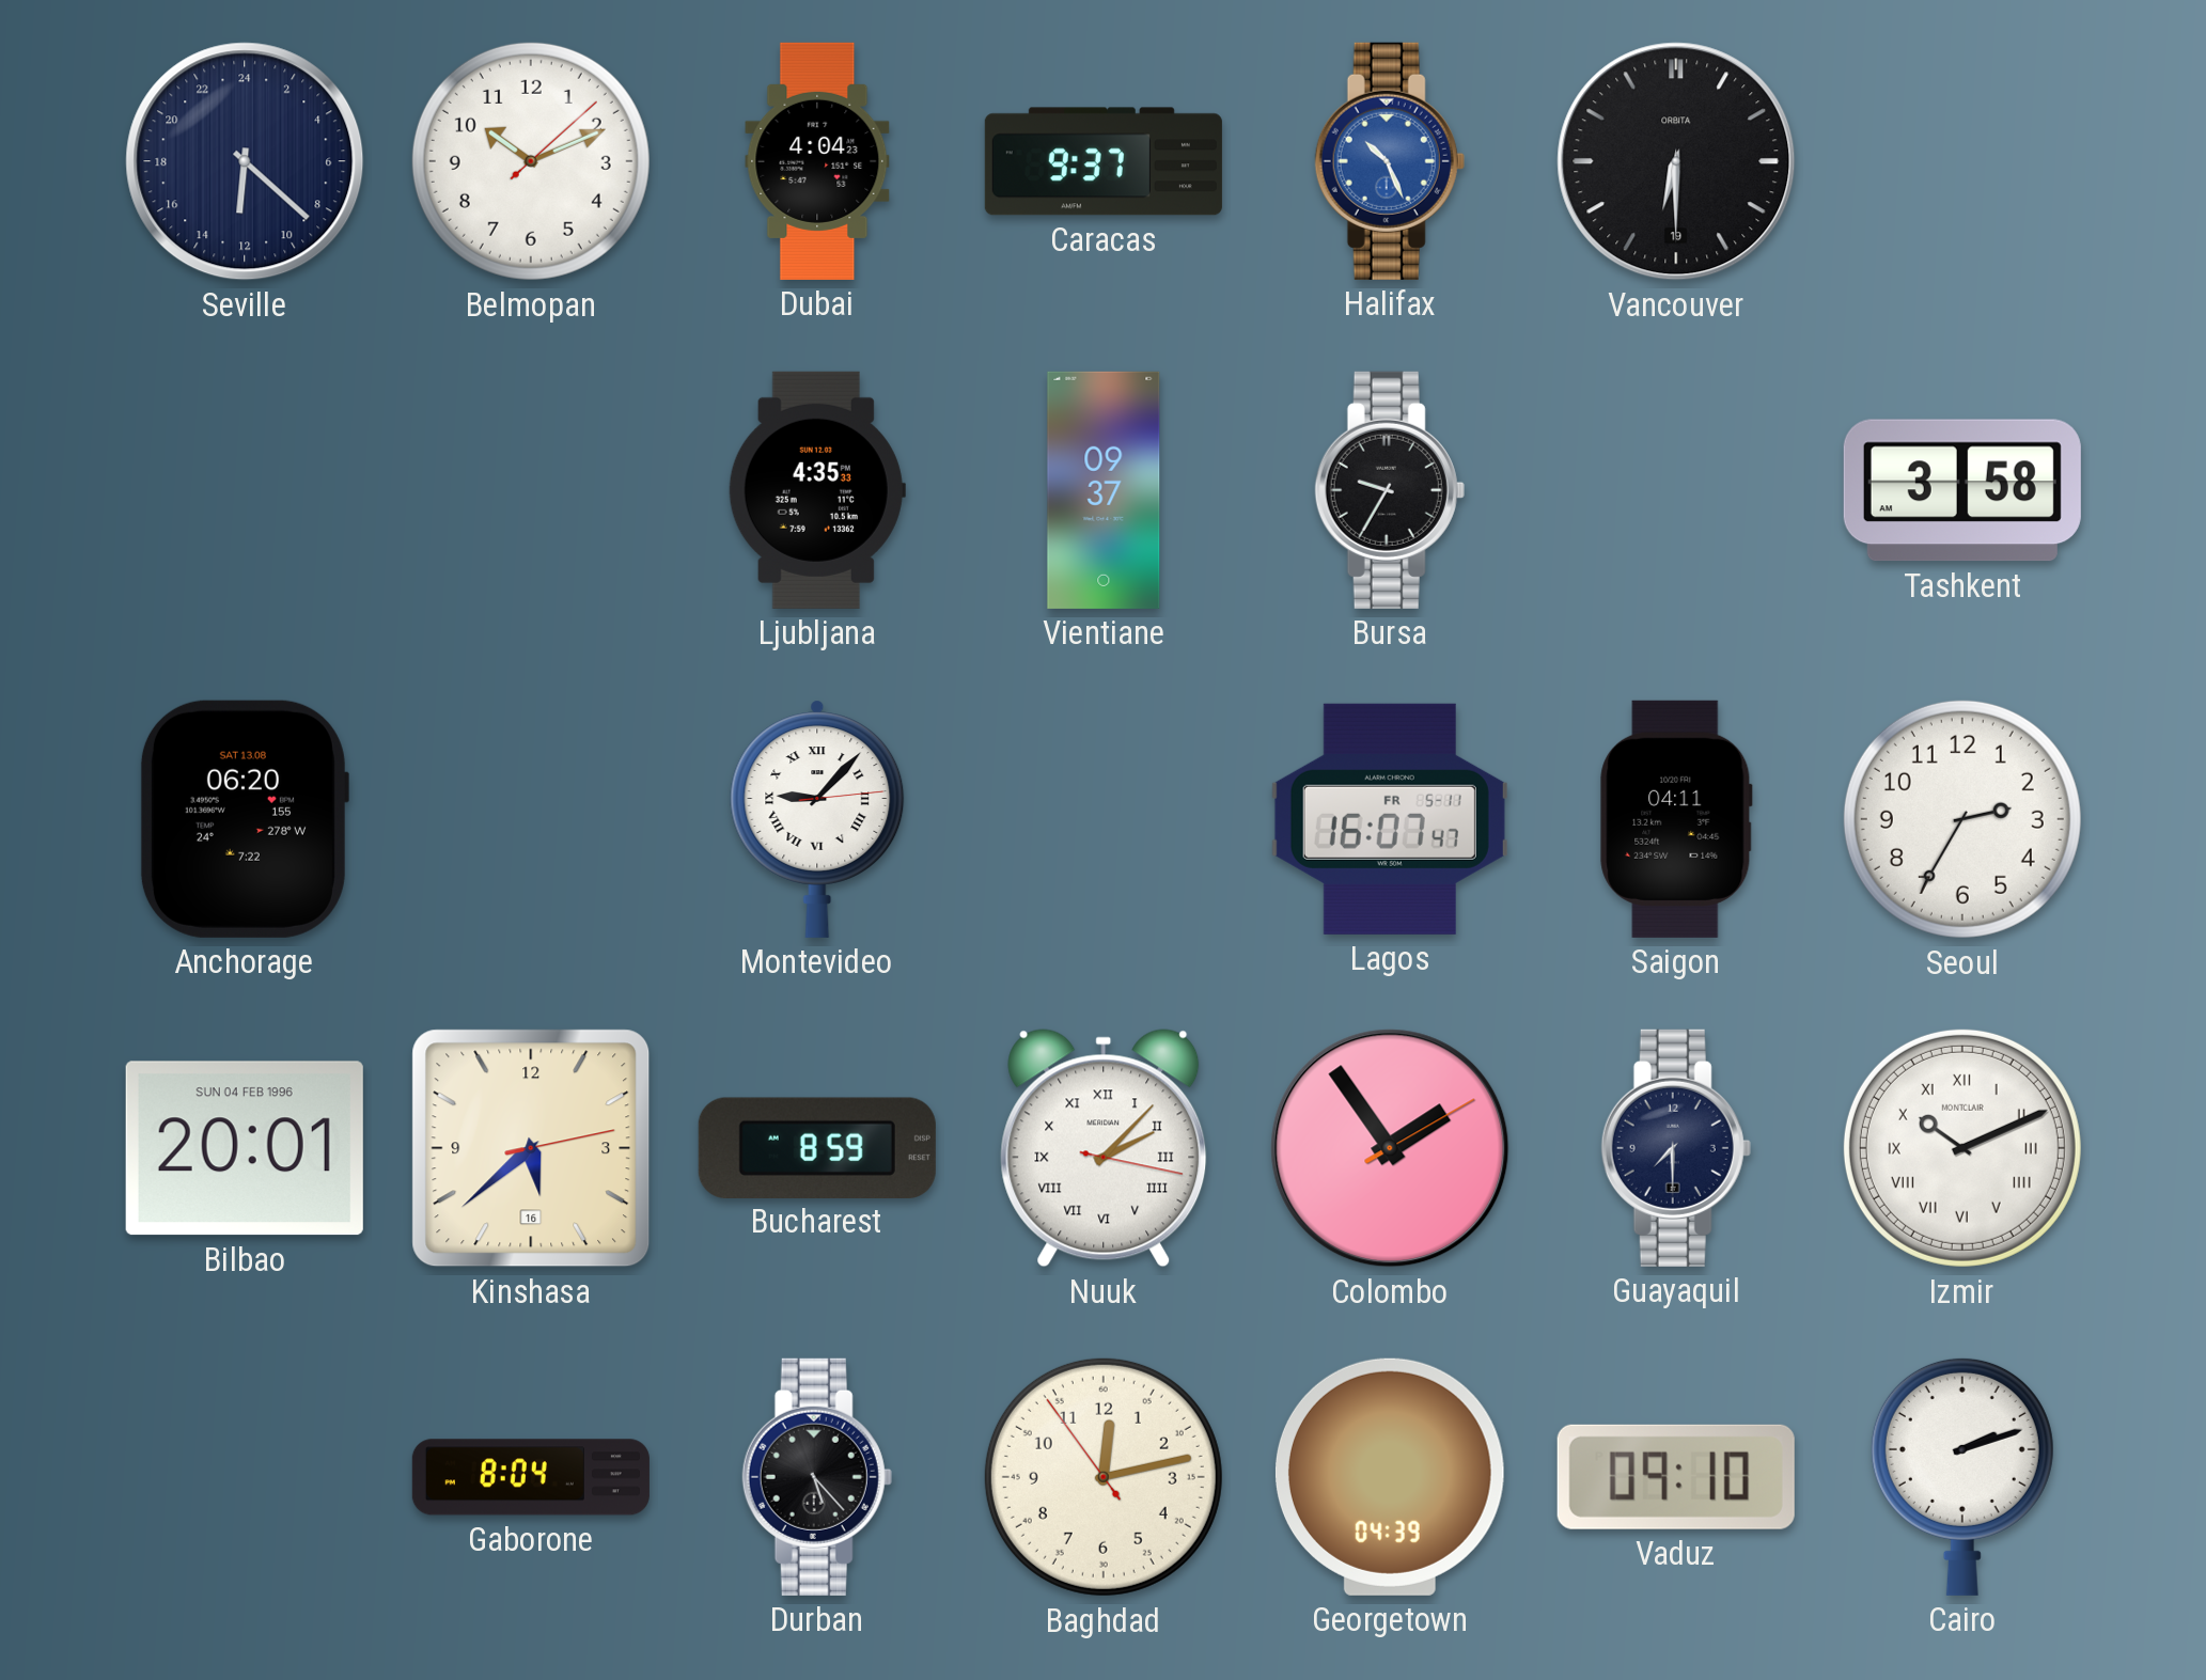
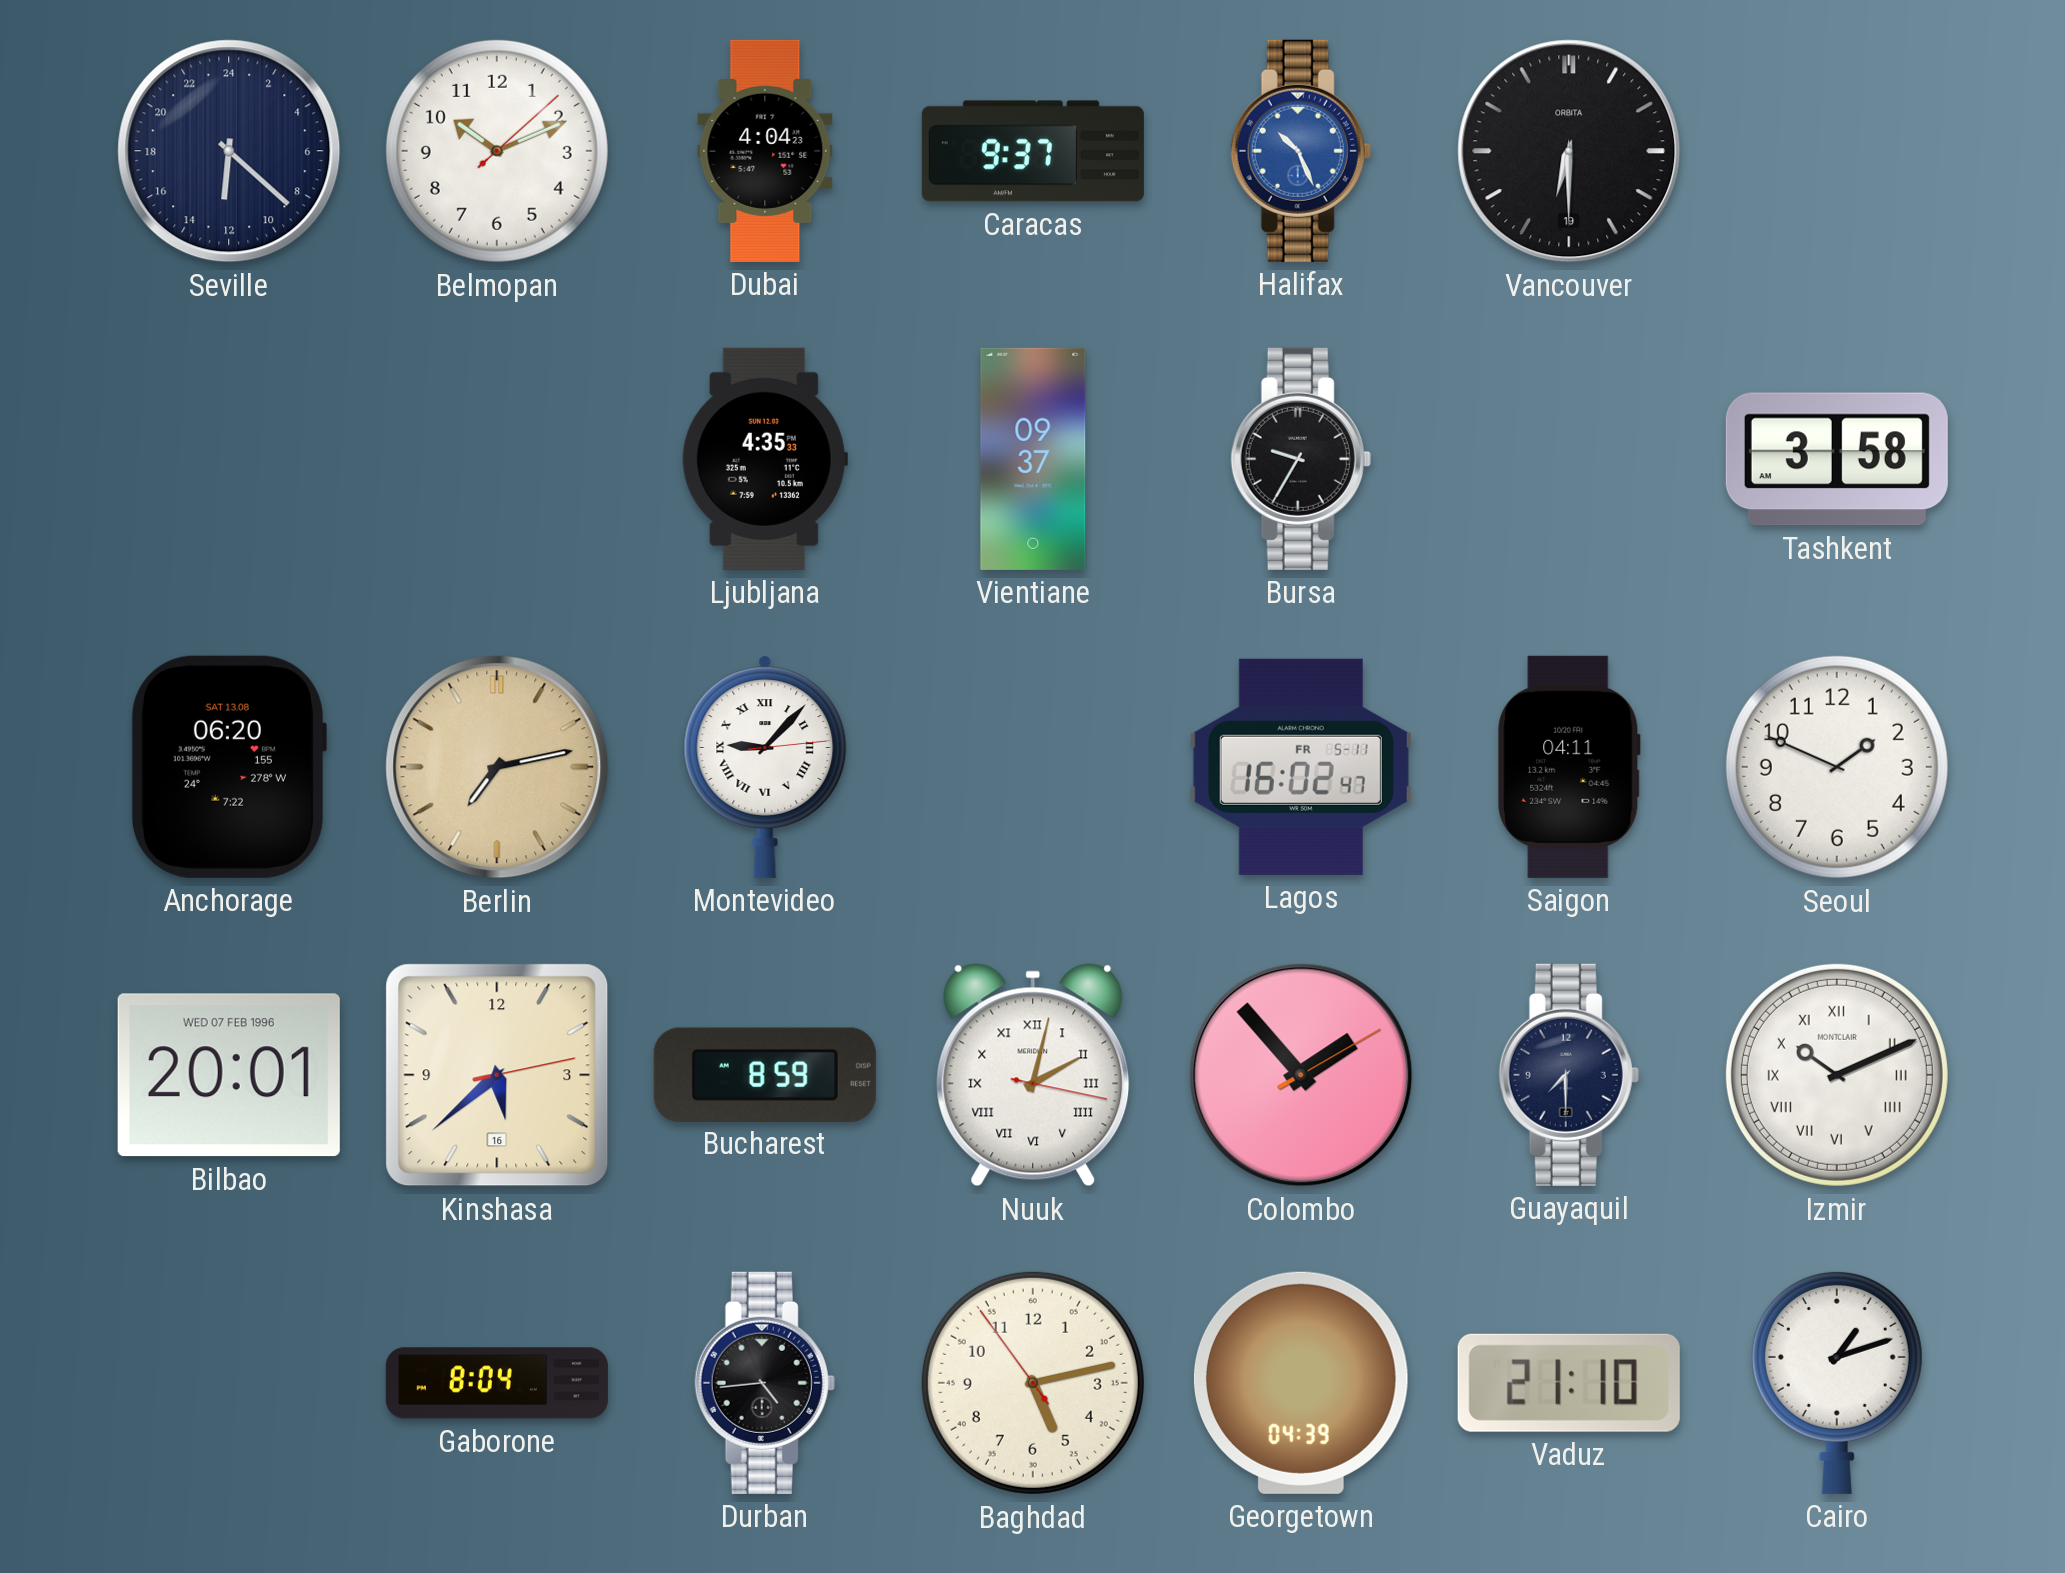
Berlin: none -> 7:13
Lagos: 16:07 -> 16:02
Seoul: 2:35 -> 1:49
Bilbao date: SUN 04 FEB 1996 -> WED 07 FEB 1996
Nuuk: 2:07 -> 2:02
Colombo: 1:54 -> 1:53
Durban: 5:23 -> 4:44
Baghdad: 12:12 -> 5:12
Vaduz: 09:10 -> 21:10
Cairo: 2:12 -> 1:12
